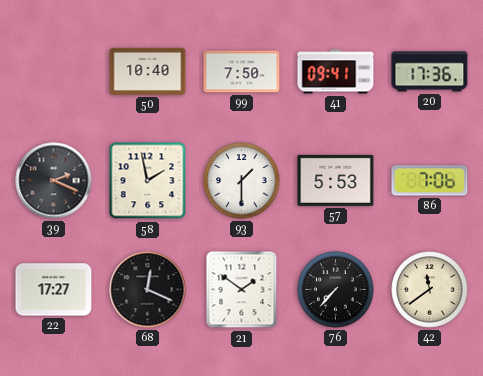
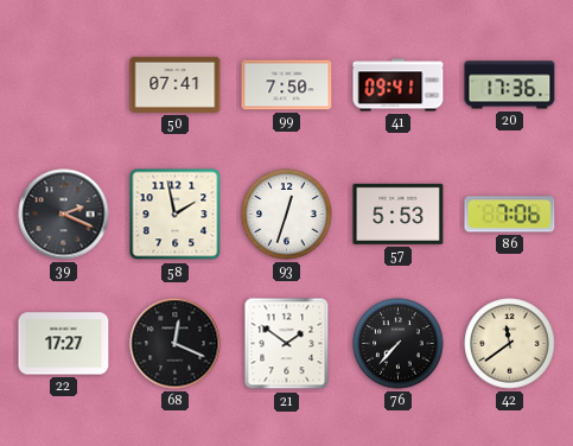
50: 10:40 -> 07:41
93: 1:30 -> 12:33
